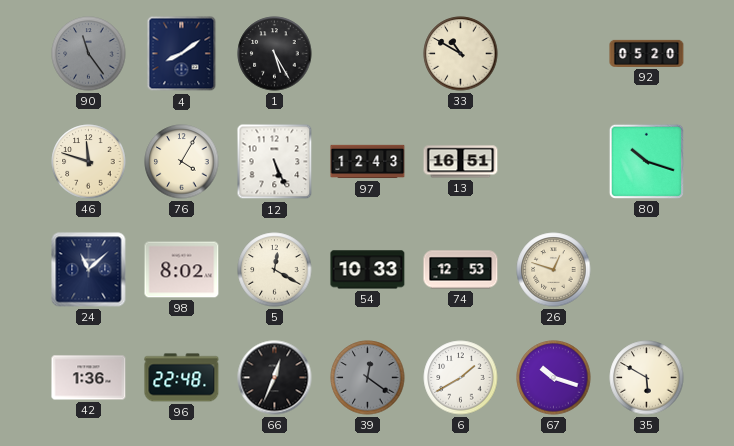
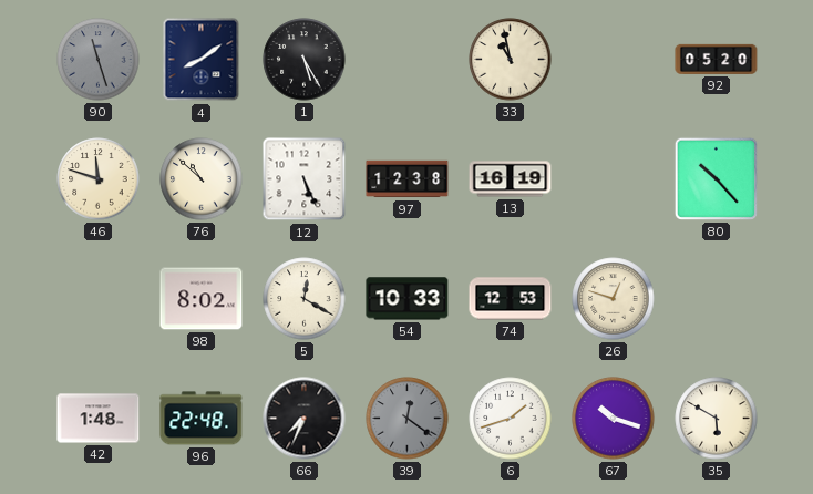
90: 11:24 -> 11:27
33: 10:50 -> 10:58
76: 4:05 -> 10:52
97: 12:43 -> 12:38
13: 16:51 -> 16:19
80: 10:18 -> 10:23
24: 11:08 -> none
42: 1:36 -> 1:48
66: 12:34 -> 7:34
6: 1:40 -> 1:42
